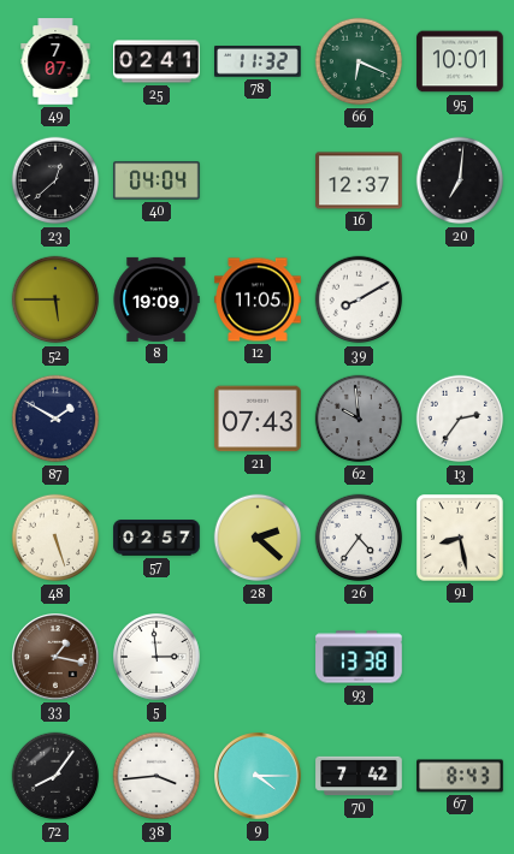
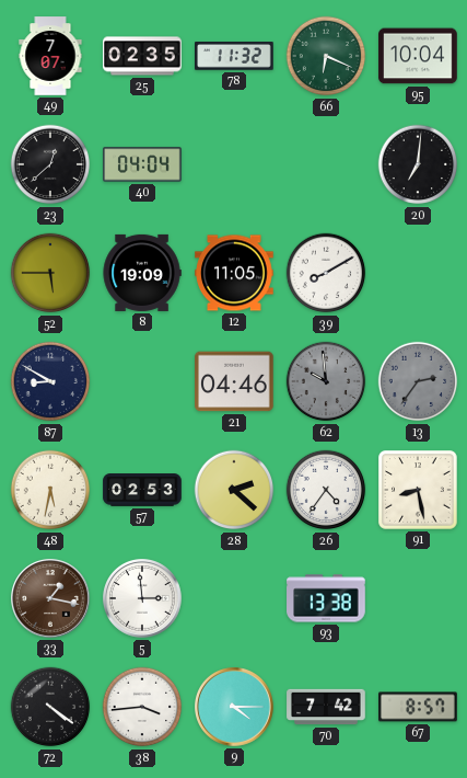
25: 02:41 -> 02:35
95: 10:01 -> 10:04
16: 12:37 -> none
87: 1:50 -> 8:50
21: 07:43 -> 04:46
13 dial: white -> grey
48: 5:27 -> 5:32
57: 02:57 -> 02:53
72: 8:06 -> 4:21
67: 8:43 -> 8:57
